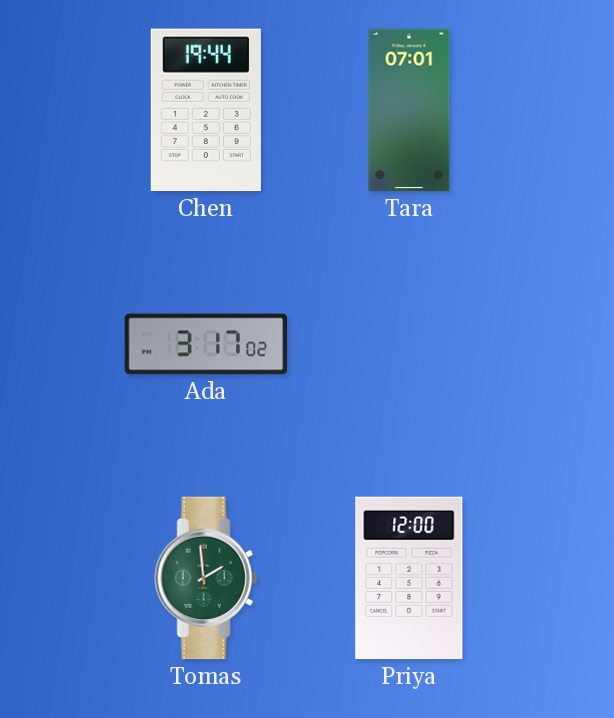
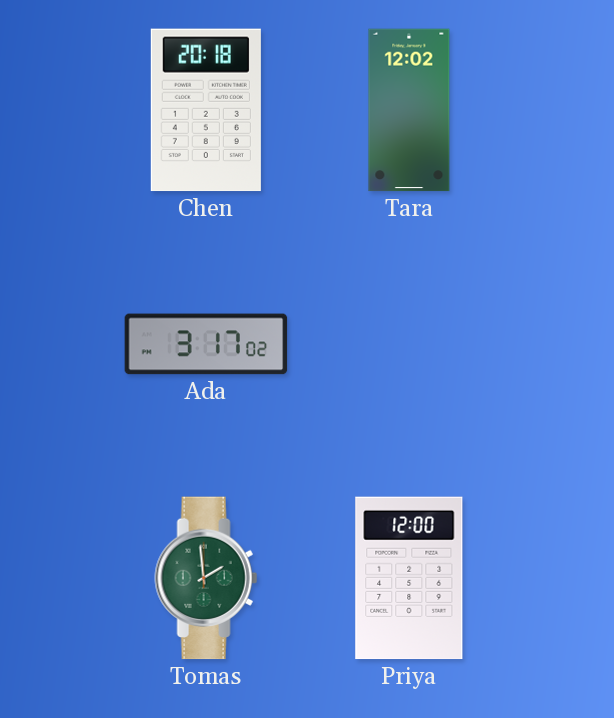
Chen: 19:44 -> 20:18
Tara: 07:01 -> 12:02
